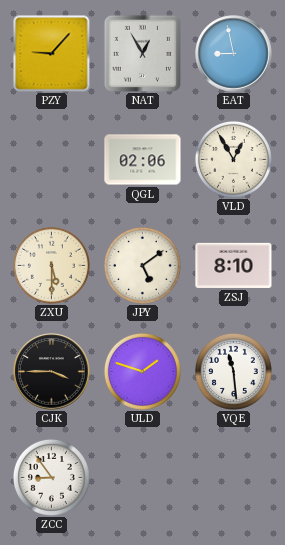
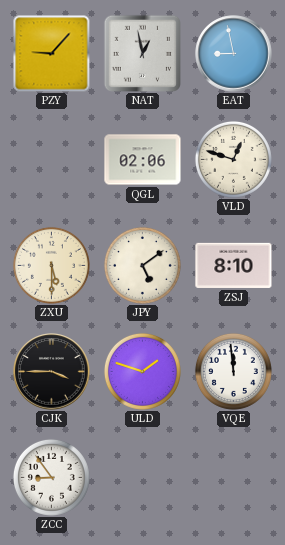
NAT: 12:55 -> 12:58
VLD: 12:55 -> 12:48
VQE: 11:29 -> 11:59
